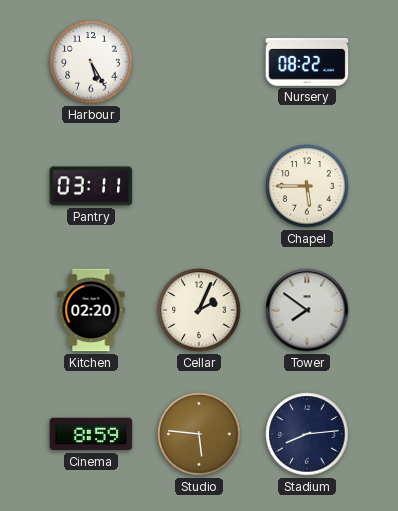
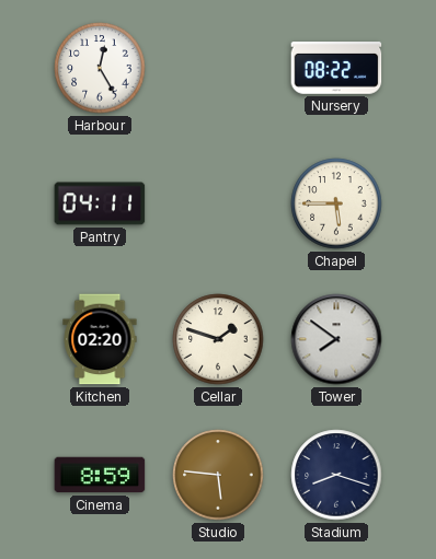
Harbour: 5:25 -> 12:25
Pantry: 03:11 -> 04:11
Cellar: 2:04 -> 1:48
Stadium: 8:14 -> 8:18
